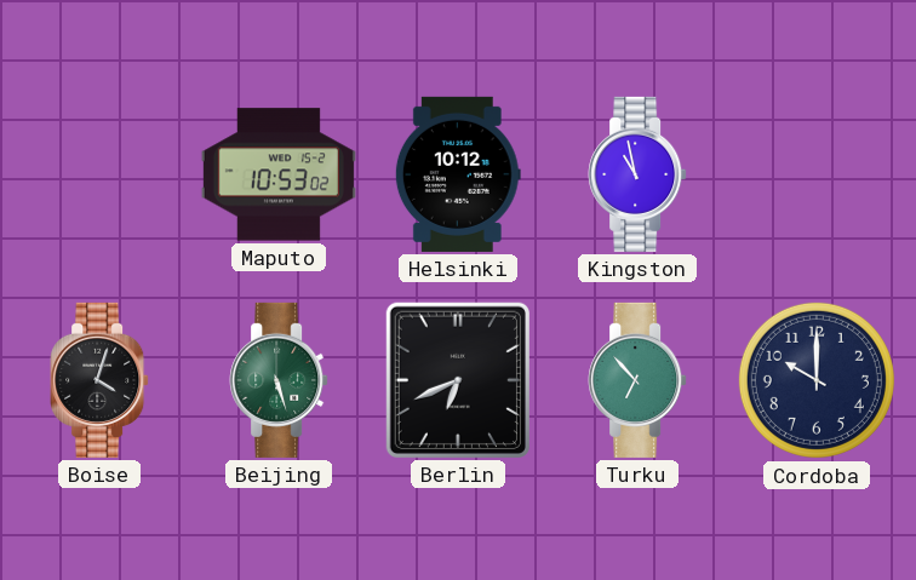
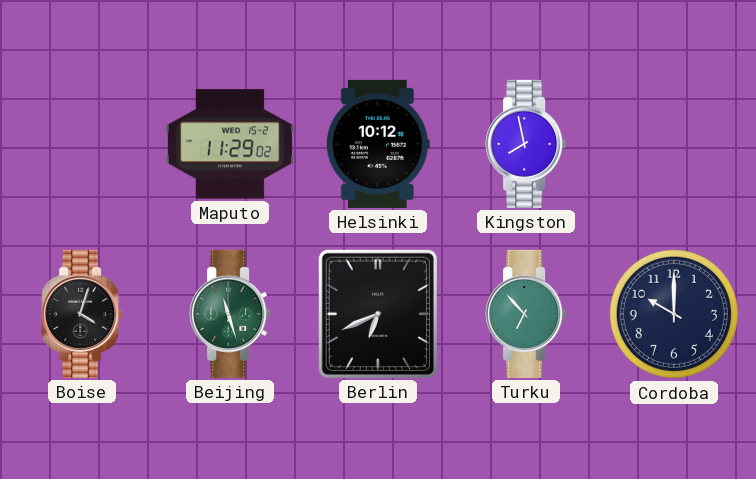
Maputo: 10:53 -> 11:29
Kingston: 10:58 -> 7:58
Beijing: 5:27 -> 11:27
